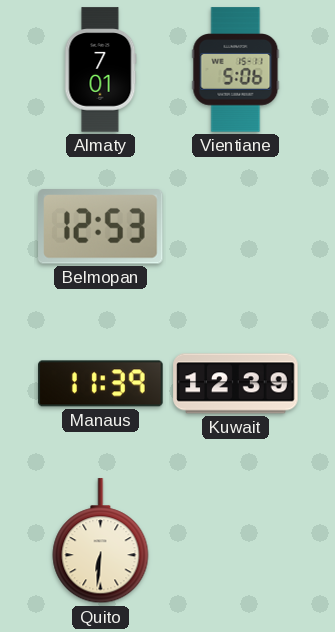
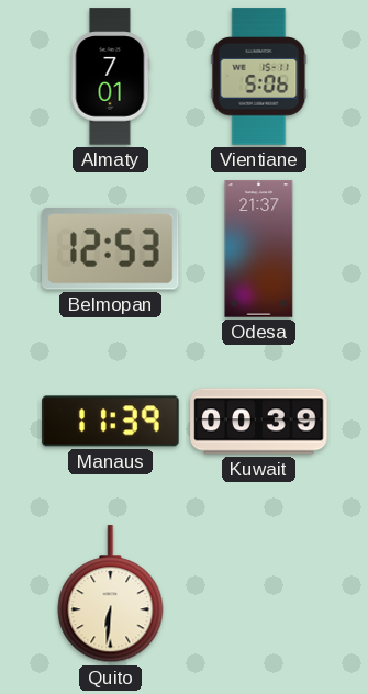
Odesa: none -> 21:37
Kuwait: 12:39 -> 00:39
